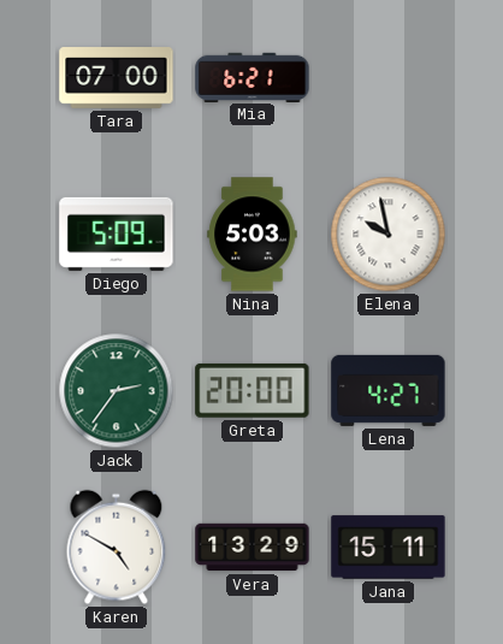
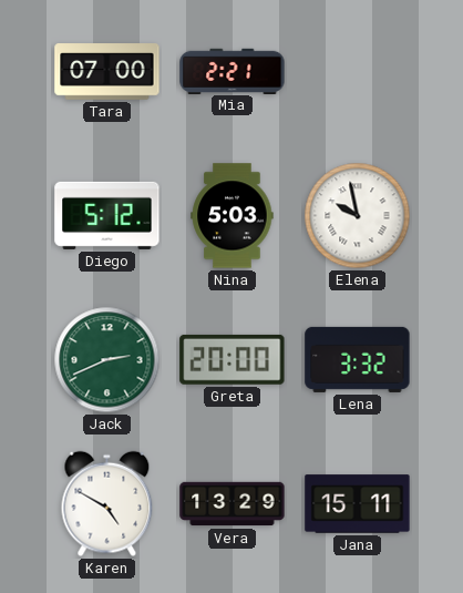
Mia: 6:21 -> 2:21
Diego: 5:09 -> 5:12
Jack: 2:36 -> 2:41
Lena: 4:27 -> 3:32
